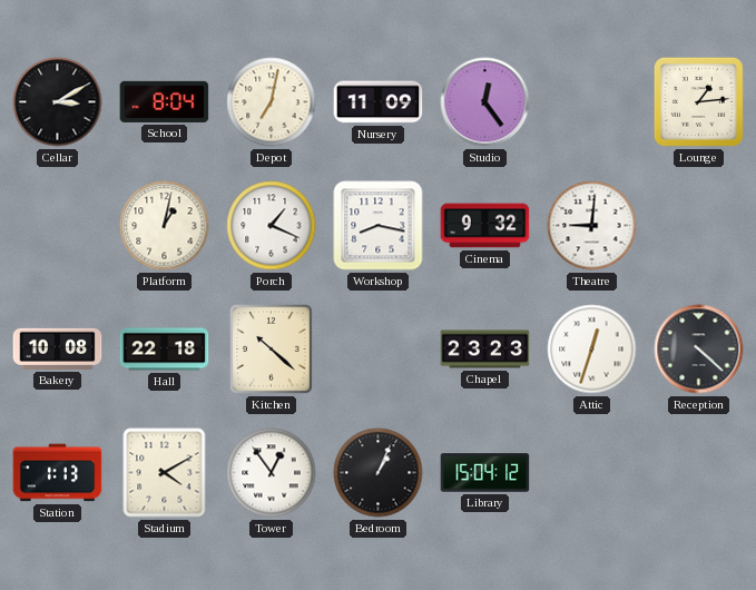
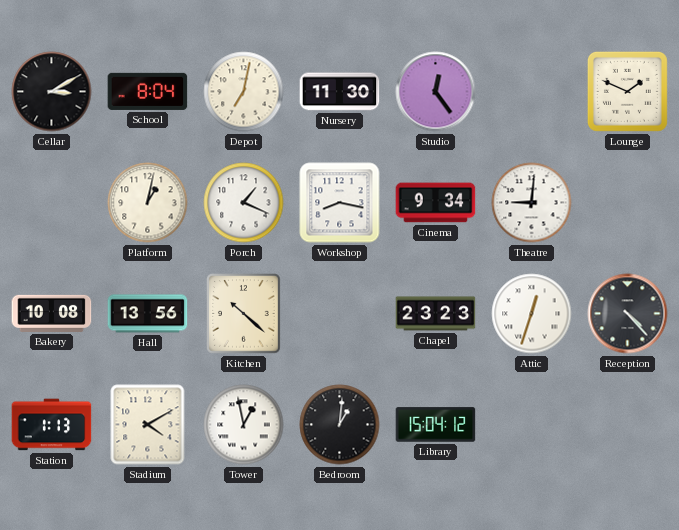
Nursery: 11:09 -> 11:30
Lounge: 1:14 -> 1:49
Cinema: 9:32 -> 9:34
Hall: 22:18 -> 13:56
Reception: 4:22 -> 4:23
Tower: 12:54 -> 12:58
Bedroom: 1:04 -> 1:01
